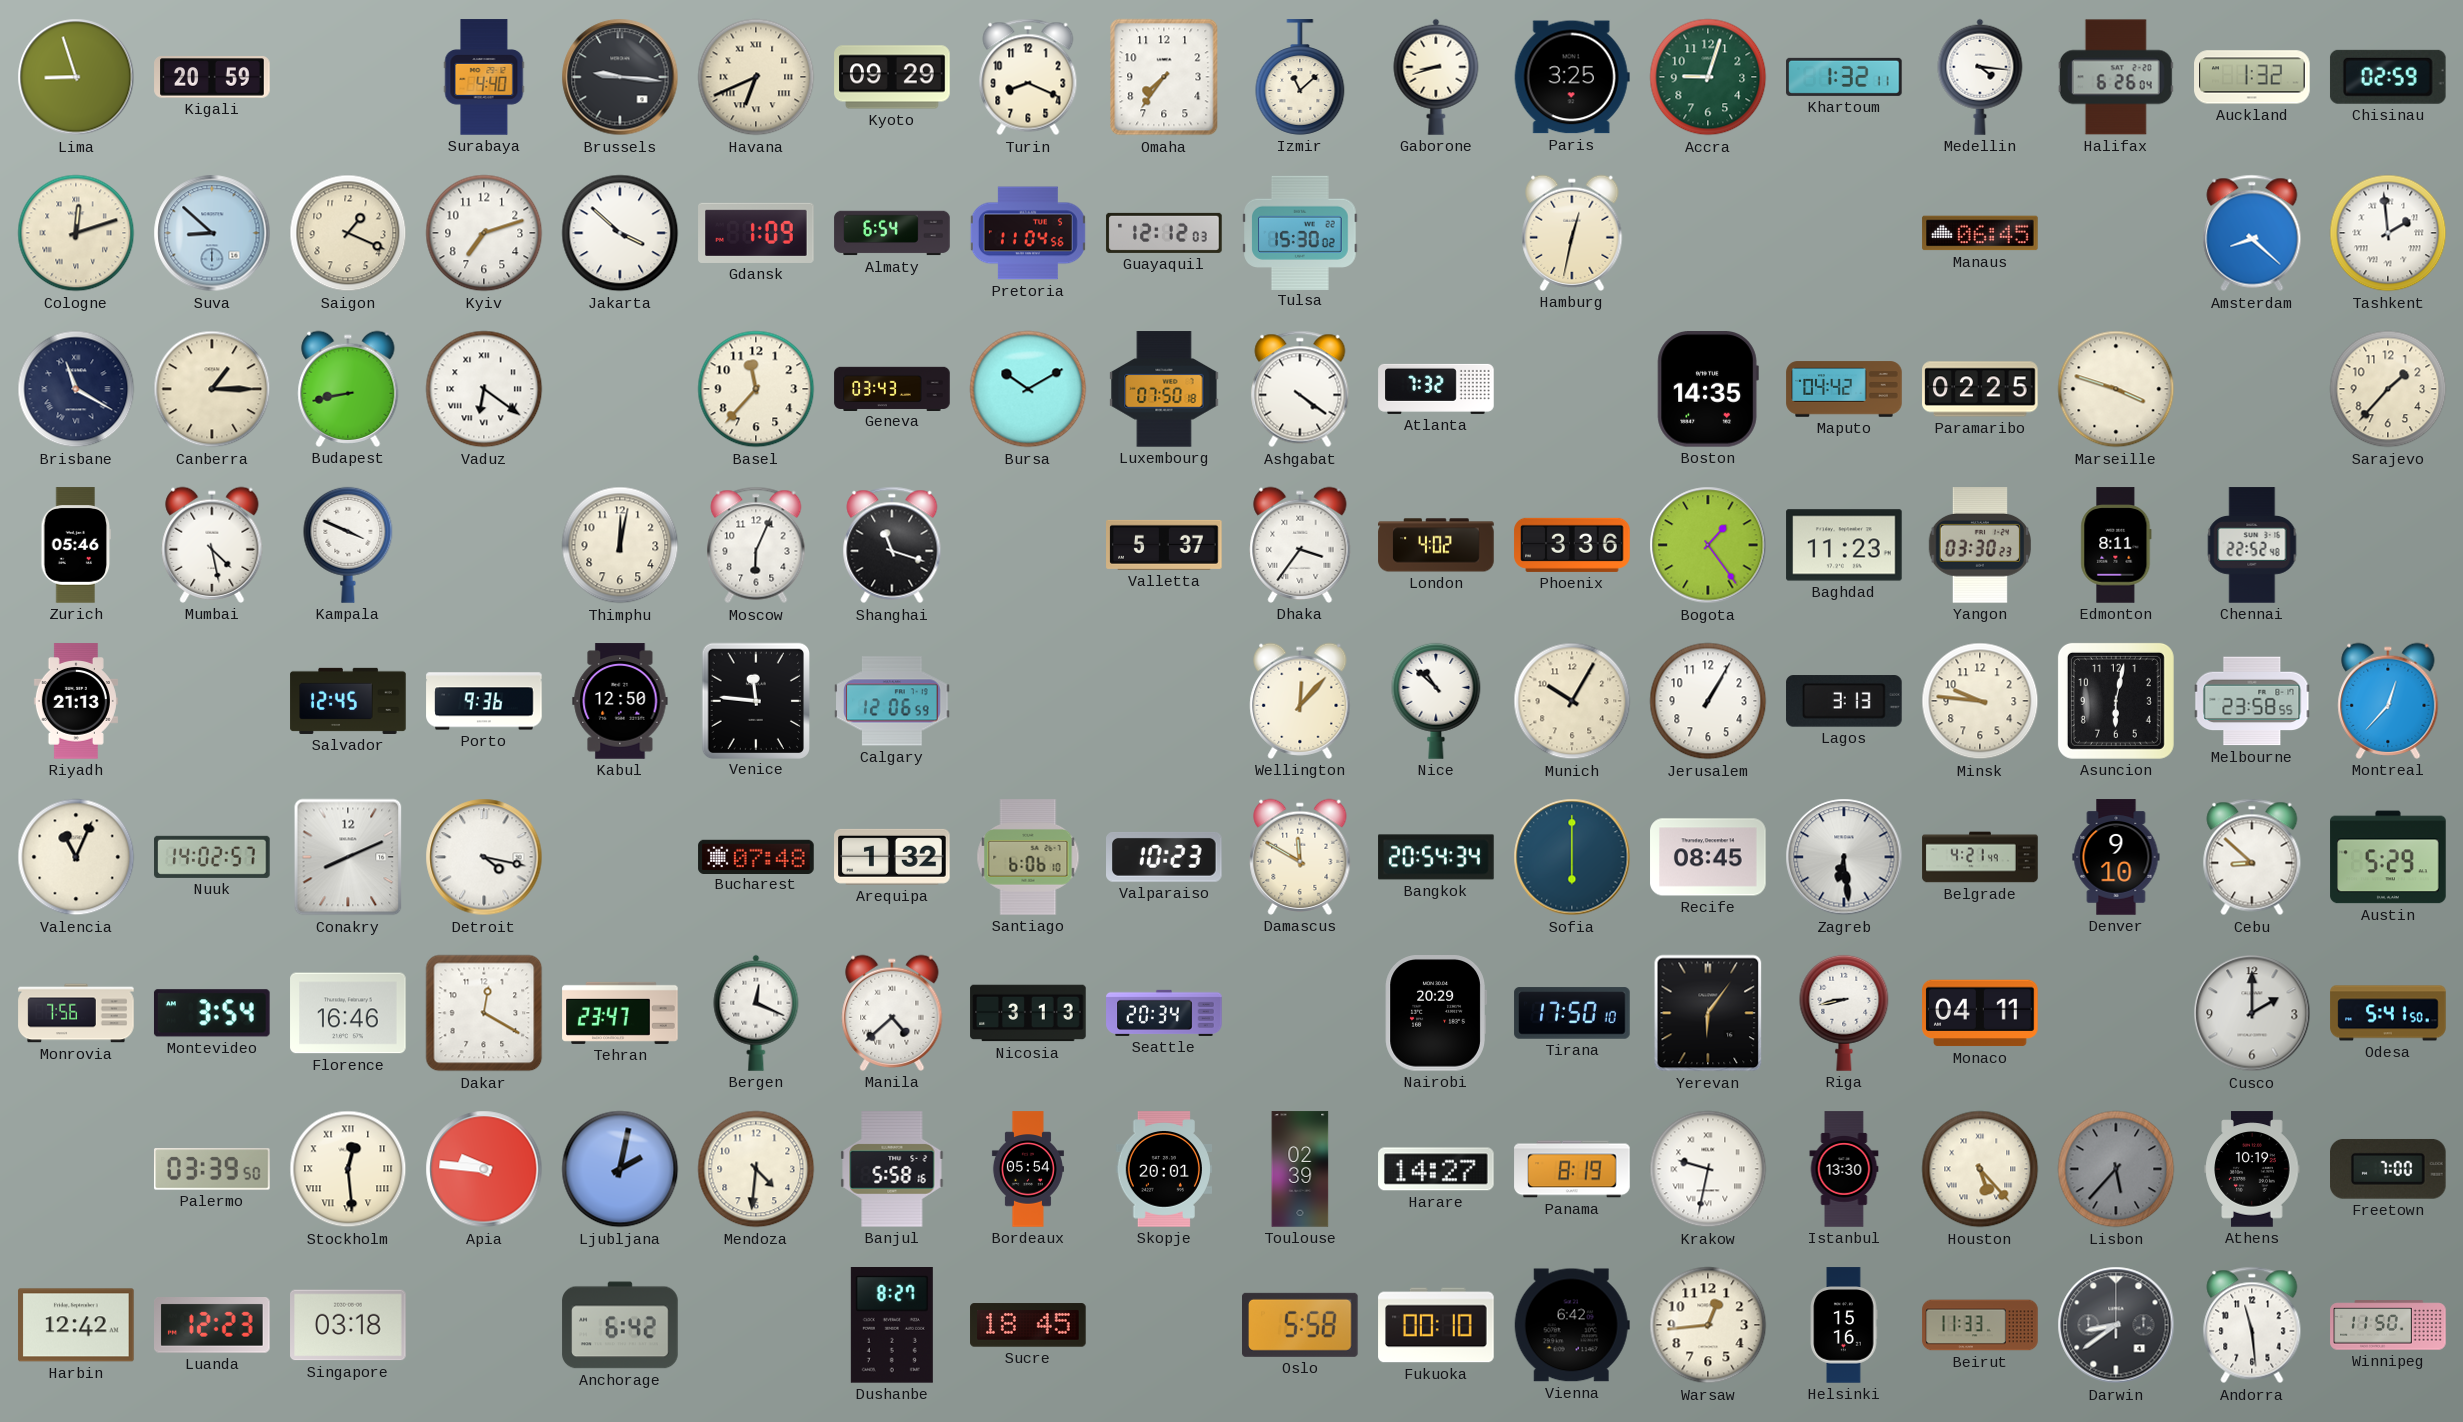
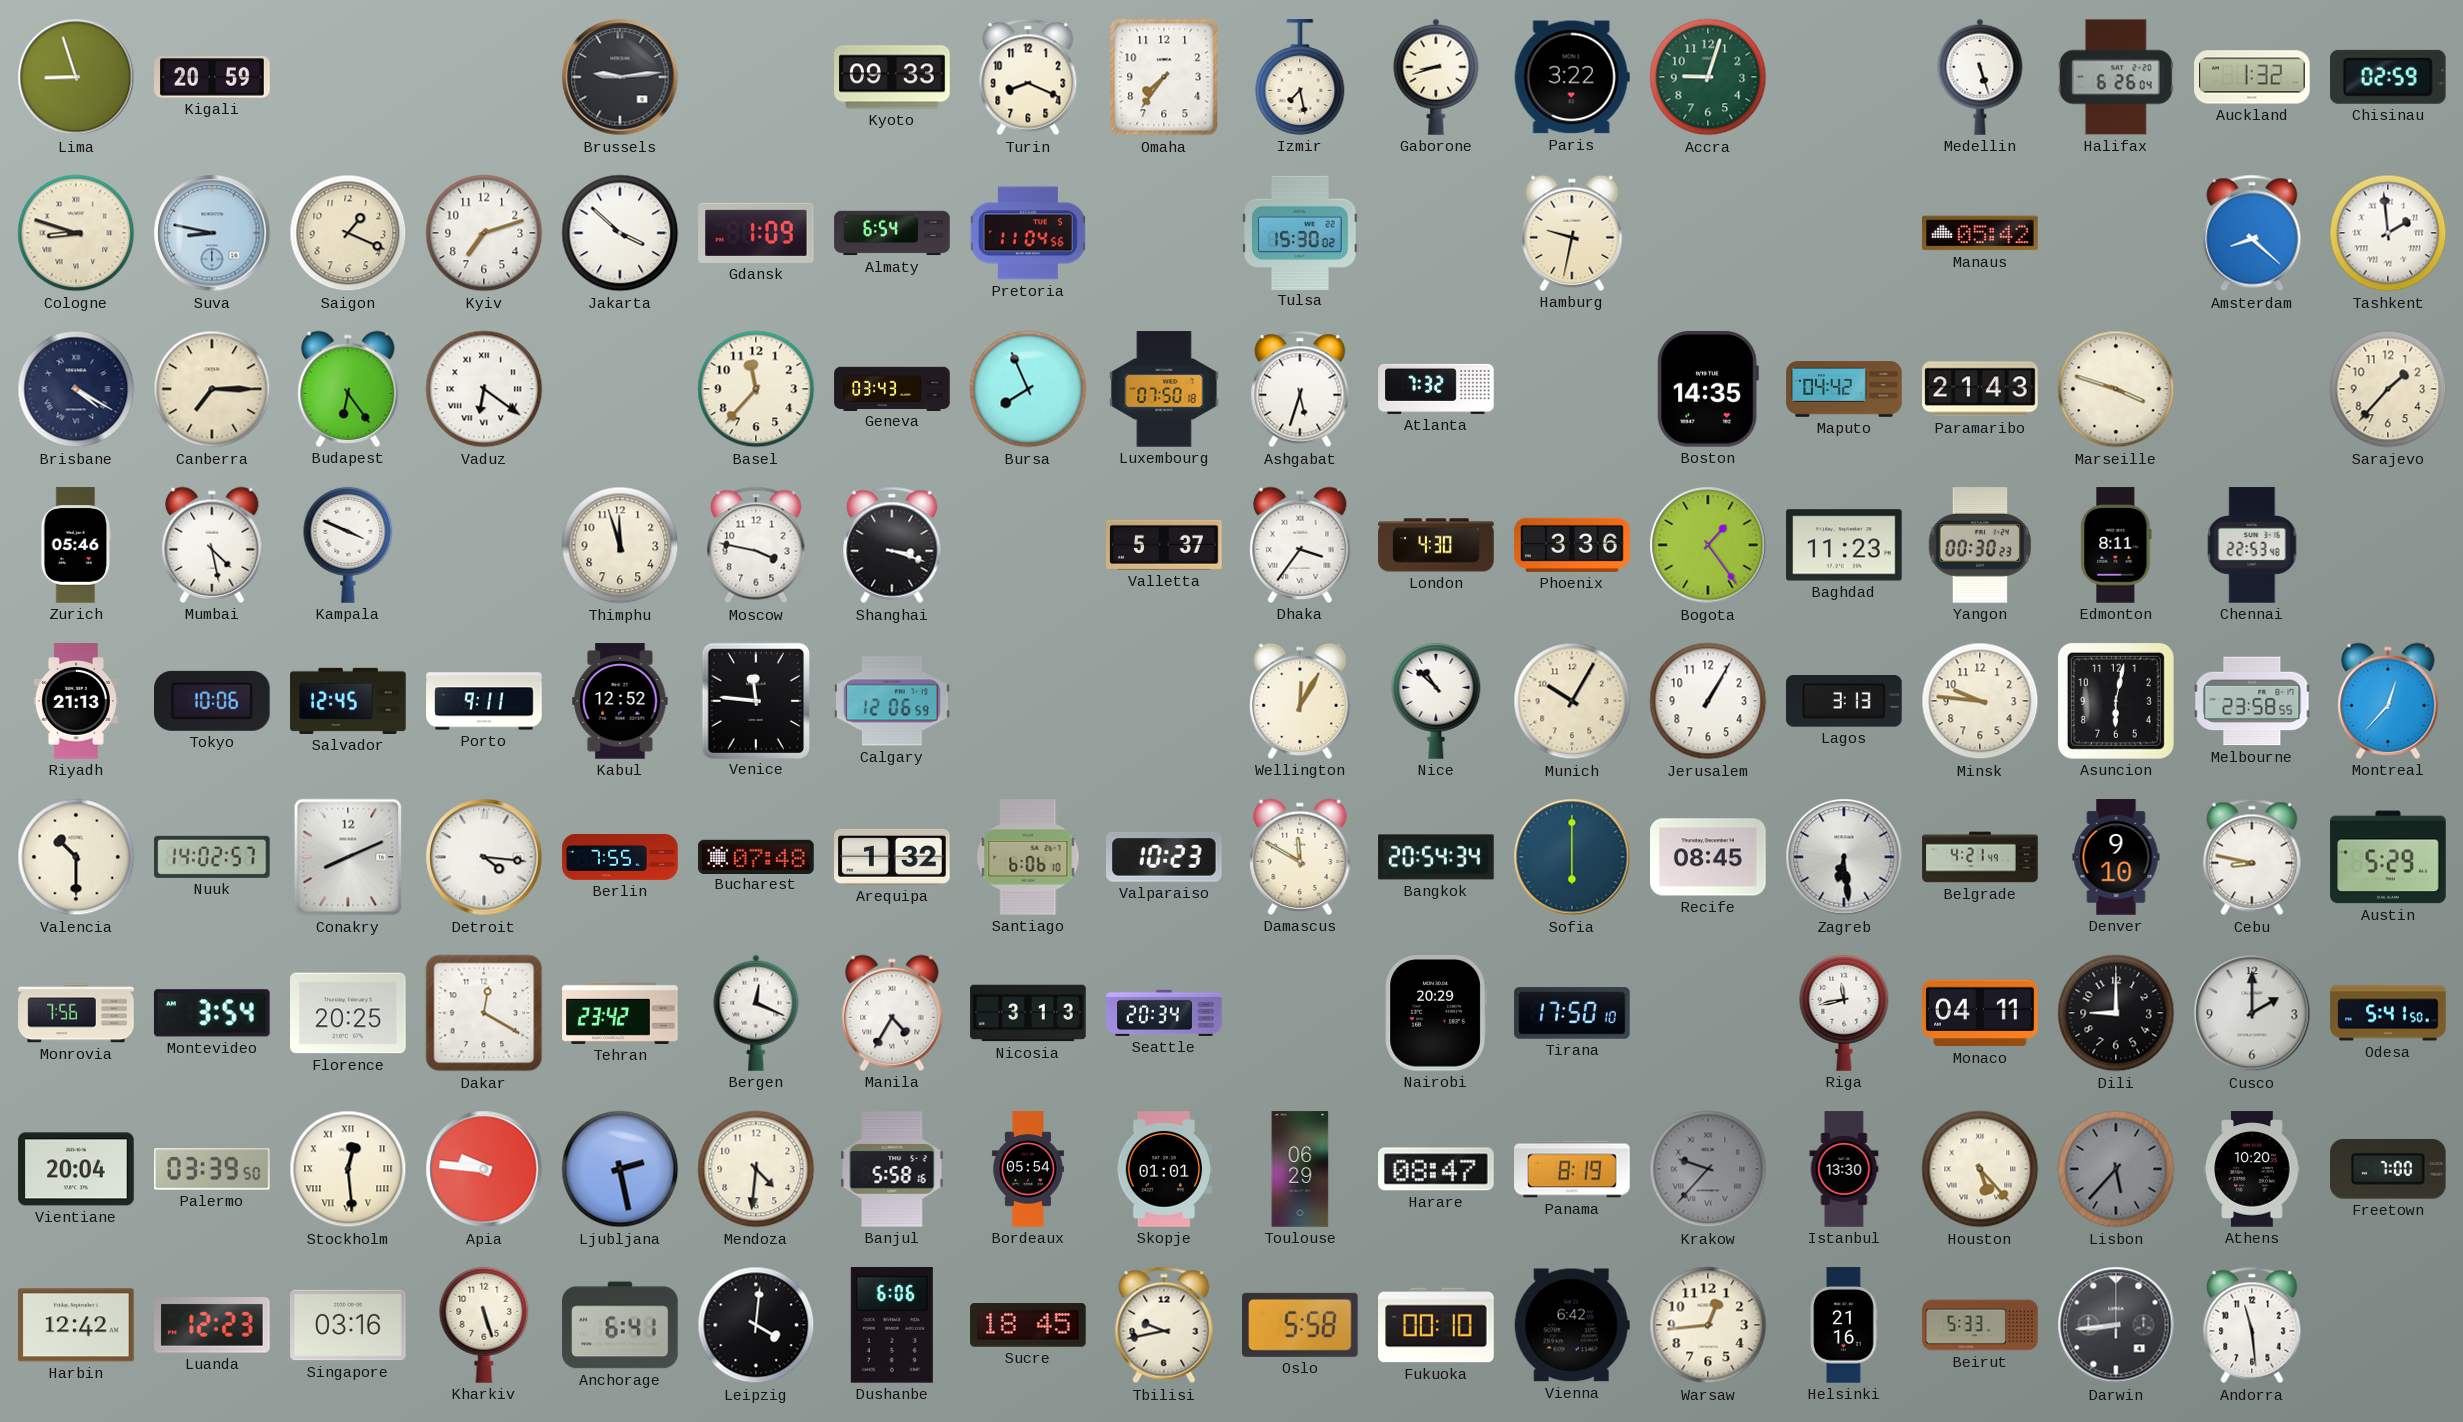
Surabaya: 4:40 -> none
Brussels: 9:16 -> 9:14
Havana: 6:41 -> none
Kyoto: 09:29 -> 09:33
Izmir: 11:08 -> 7:28
Paris: 3:25 -> 3:22
Khartoum: 1:32 -> none
Medellin: 4:16 -> 5:27
Cologne: 12:12 -> 8:48
Suva: 8:52 -> 8:47
Guayaquil: 12:12 -> none
Hamburg: 12:32 -> 9:32
Manaus: 06:45 -> 05:42
Brisbane: 11:20 -> 4:20
Canberra: 1:15 -> 7:15
Budapest: 8:43 -> 6:24
Bursa: 10:10 -> 7:56
Ashgabat: 4:21 -> 5:33
Paramaribo: 02:25 -> 21:43
Thimphu: 12:02 -> 11:57
Moscow: 6:04 -> 3:47
Shanghai: 11:18 -> 3:18
London: 4:02 -> 4:30
Yangon: 03:30 -> 00:30
Chennai: 22:52 -> 22:53
Tokyo: none -> 10:06
Porto: 9:36 -> 9:11
Kabul: 12:50 -> 12:52
Wellington: 12:07 -> 12:05
Valencia: 11:04 -> 10:30
Detroit: 4:17 -> 4:16
Berlin: none -> 7:55
Cebu: 8:52 -> 8:47
Florence: 16:46 -> 20:25
Tehran: 23:47 -> 23:42
Manila: 4:38 -> 4:35
Yerevan: 6:06 -> none
Riga: 8:43 -> 11:43
Dili: none -> 9:00
Vientiane: none -> 20:04
Ljubljana: 2:02 -> 2:28
Skopje: 20:01 -> 01:01
Toulouse: 02:39 -> 06:29
Harare: 14:27 -> 08:47
Krakow: 9:32 -> 9:37
Krakow dial: white -> grey
Athens: 10:19 -> 10:20
Singapore: 03:18 -> 03:16
Kharkiv: none -> 5:27
Anchorage: 6:42 -> 6:41
Leipzig: none -> 4:01
Dushanbe: 8:27 -> 6:06
Tbilisi: none -> 9:43
Helsinki: 15:16 -> 21:16
Beirut: 11:33 -> 5:33
Darwin: 8:39 -> 8:44
Winnipeg: 11:50 -> none
